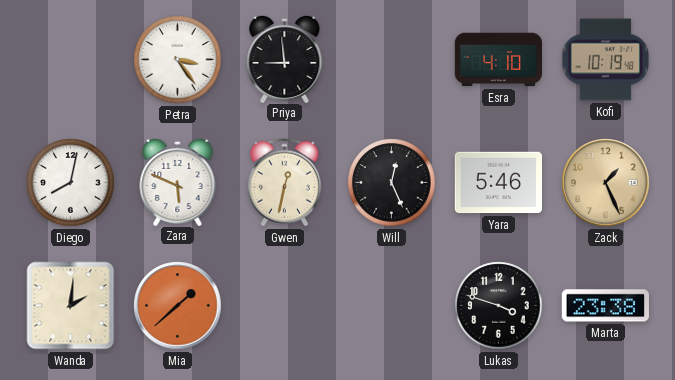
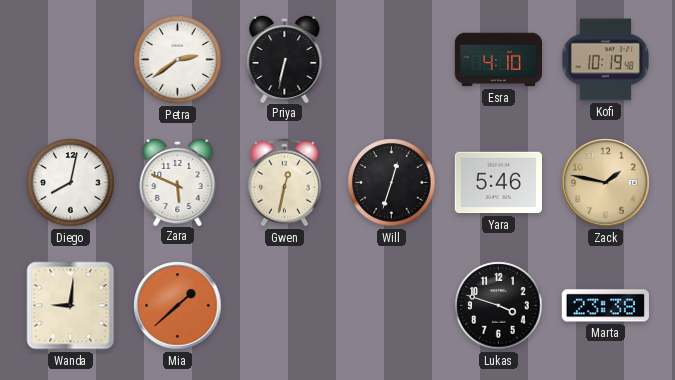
Petra: 3:24 -> 2:39
Priya: 8:59 -> 6:32
Will: 12:26 -> 12:33
Zack: 1:26 -> 1:47
Wanda: 2:01 -> 9:01
